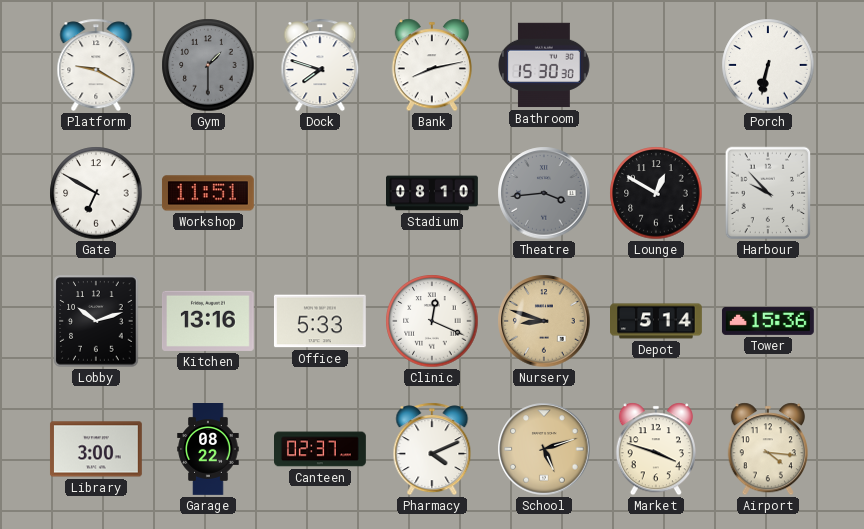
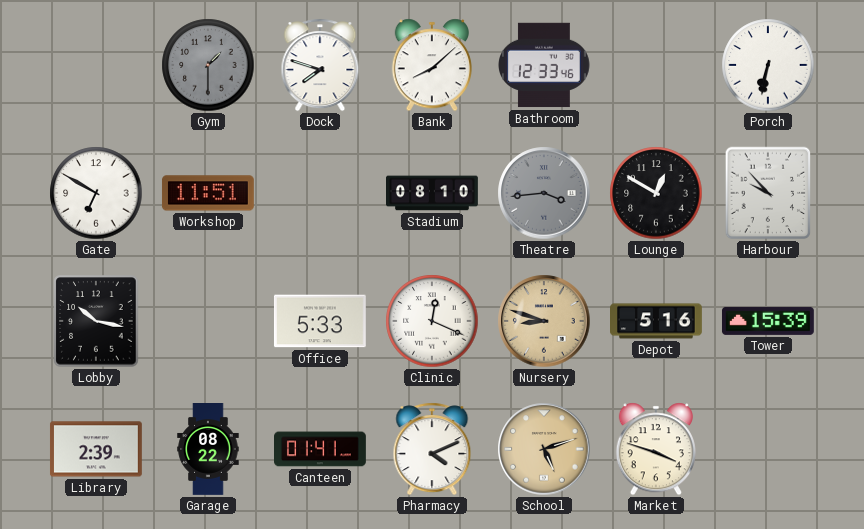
Platform: 9:20 -> none
Bank: 8:13 -> 8:08
Bathroom: 15:30 -> 12:33
Lobby: 10:12 -> 10:17
Kitchen: 13:16 -> none
Depot: 5:14 -> 5:16
Tower: 15:36 -> 15:39
Library: 3:00 -> 2:39
Canteen: 02:37 -> 01:41
Airport: 4:16 -> none
